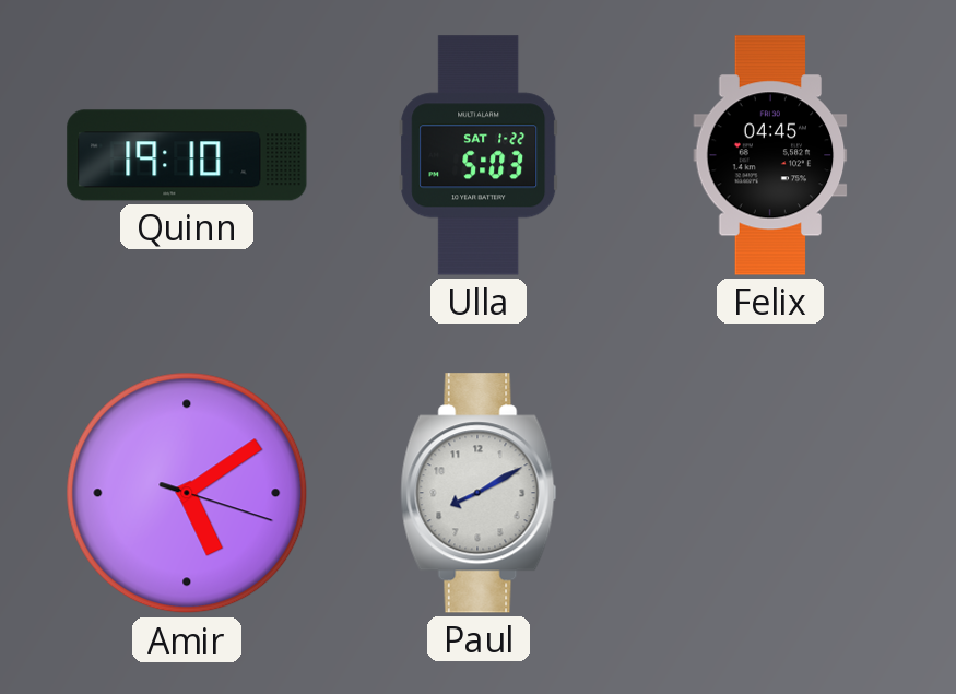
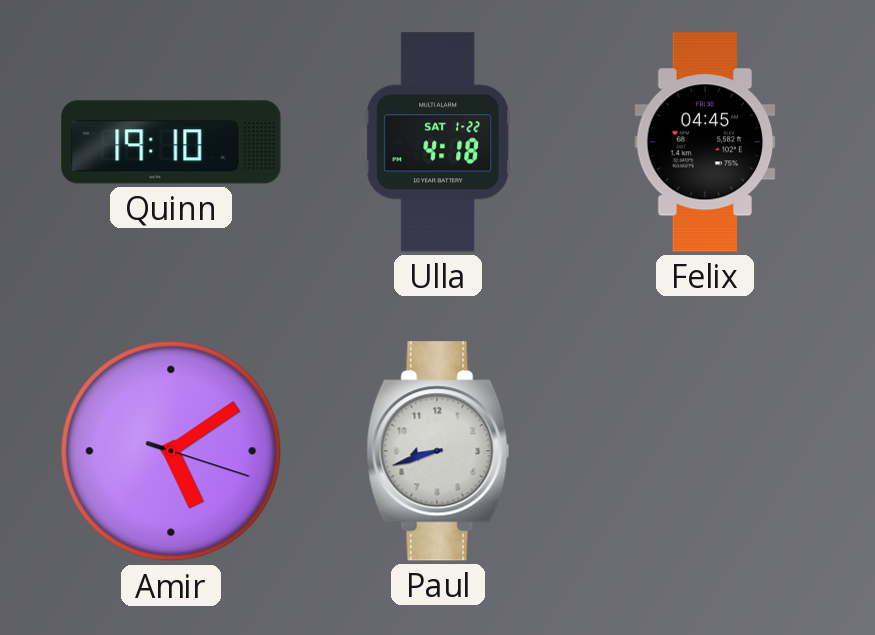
Ulla: 5:03 -> 4:18
Paul: 8:10 -> 8:42
